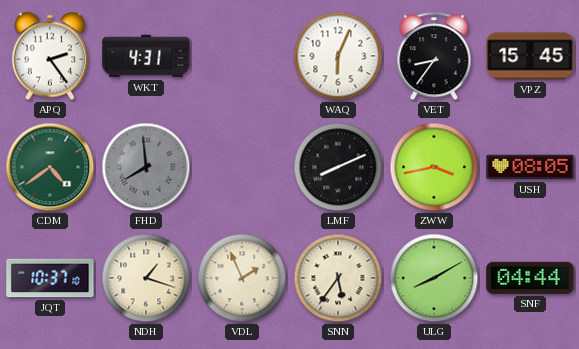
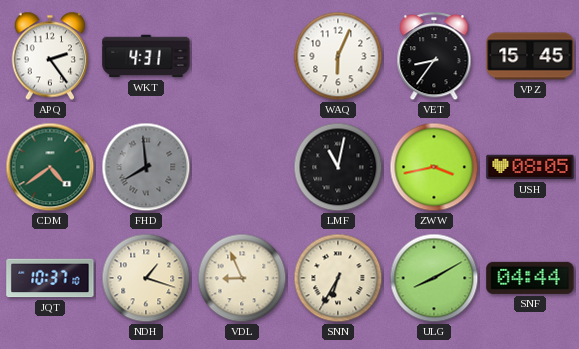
LMF: 8:11 -> 11:02
VDL: 1:56 -> 8:56
SNN: 5:36 -> 6:35
